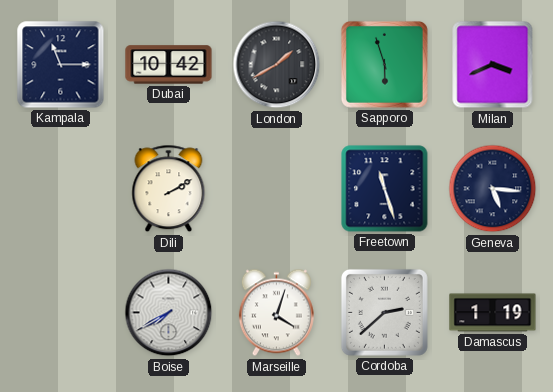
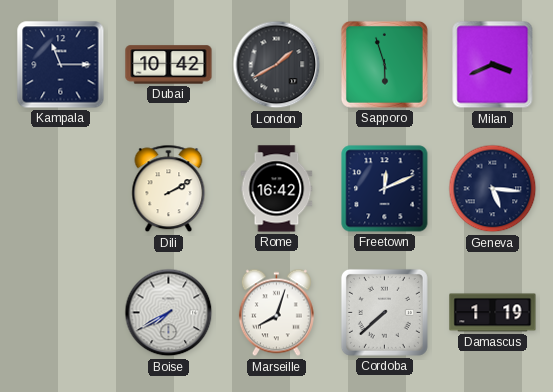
Rome: none -> 16:42
Freetown: 11:27 -> 12:11
Marseille: 4:03 -> 8:03
Cordoba: 2:38 -> 7:38
